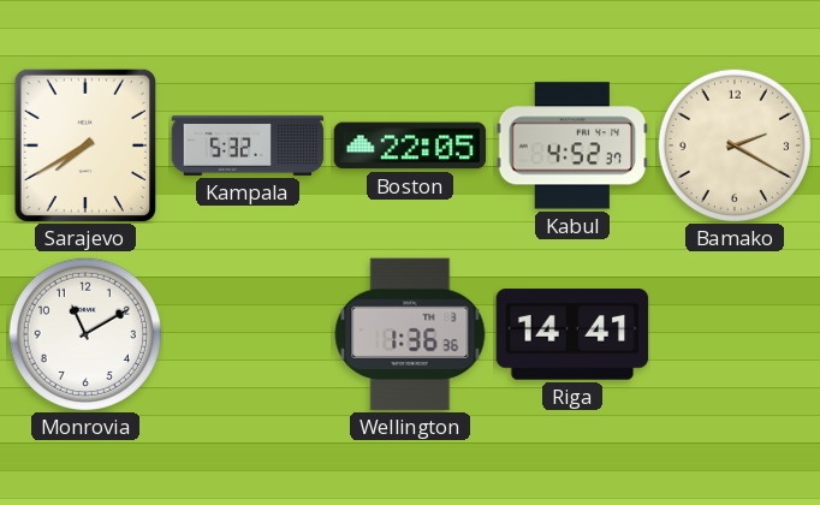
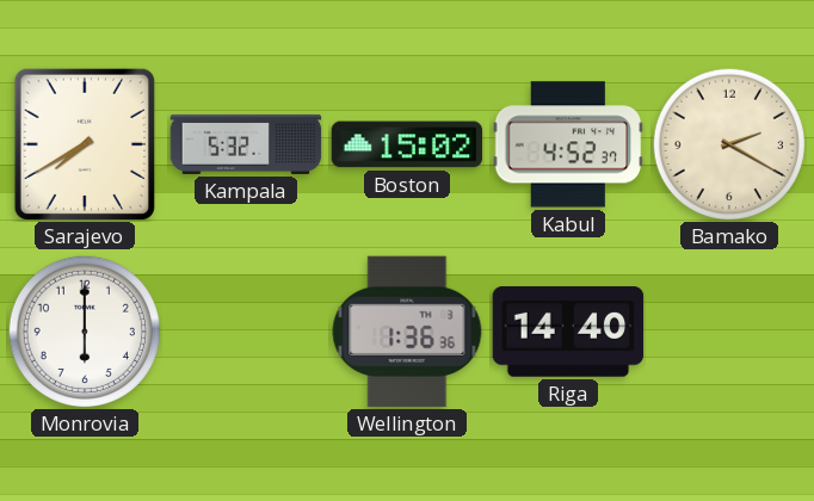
Boston: 22:05 -> 15:02
Monrovia: 11:10 -> 6:00
Riga: 14:41 -> 14:40
